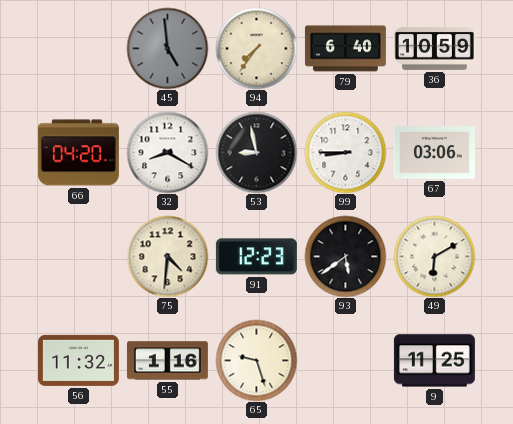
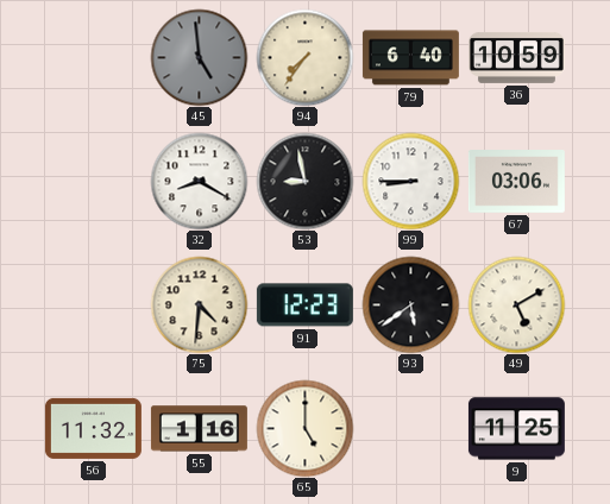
66: 04:20 -> none
49: 6:10 -> 5:10
65: 9:27 -> 5:00
